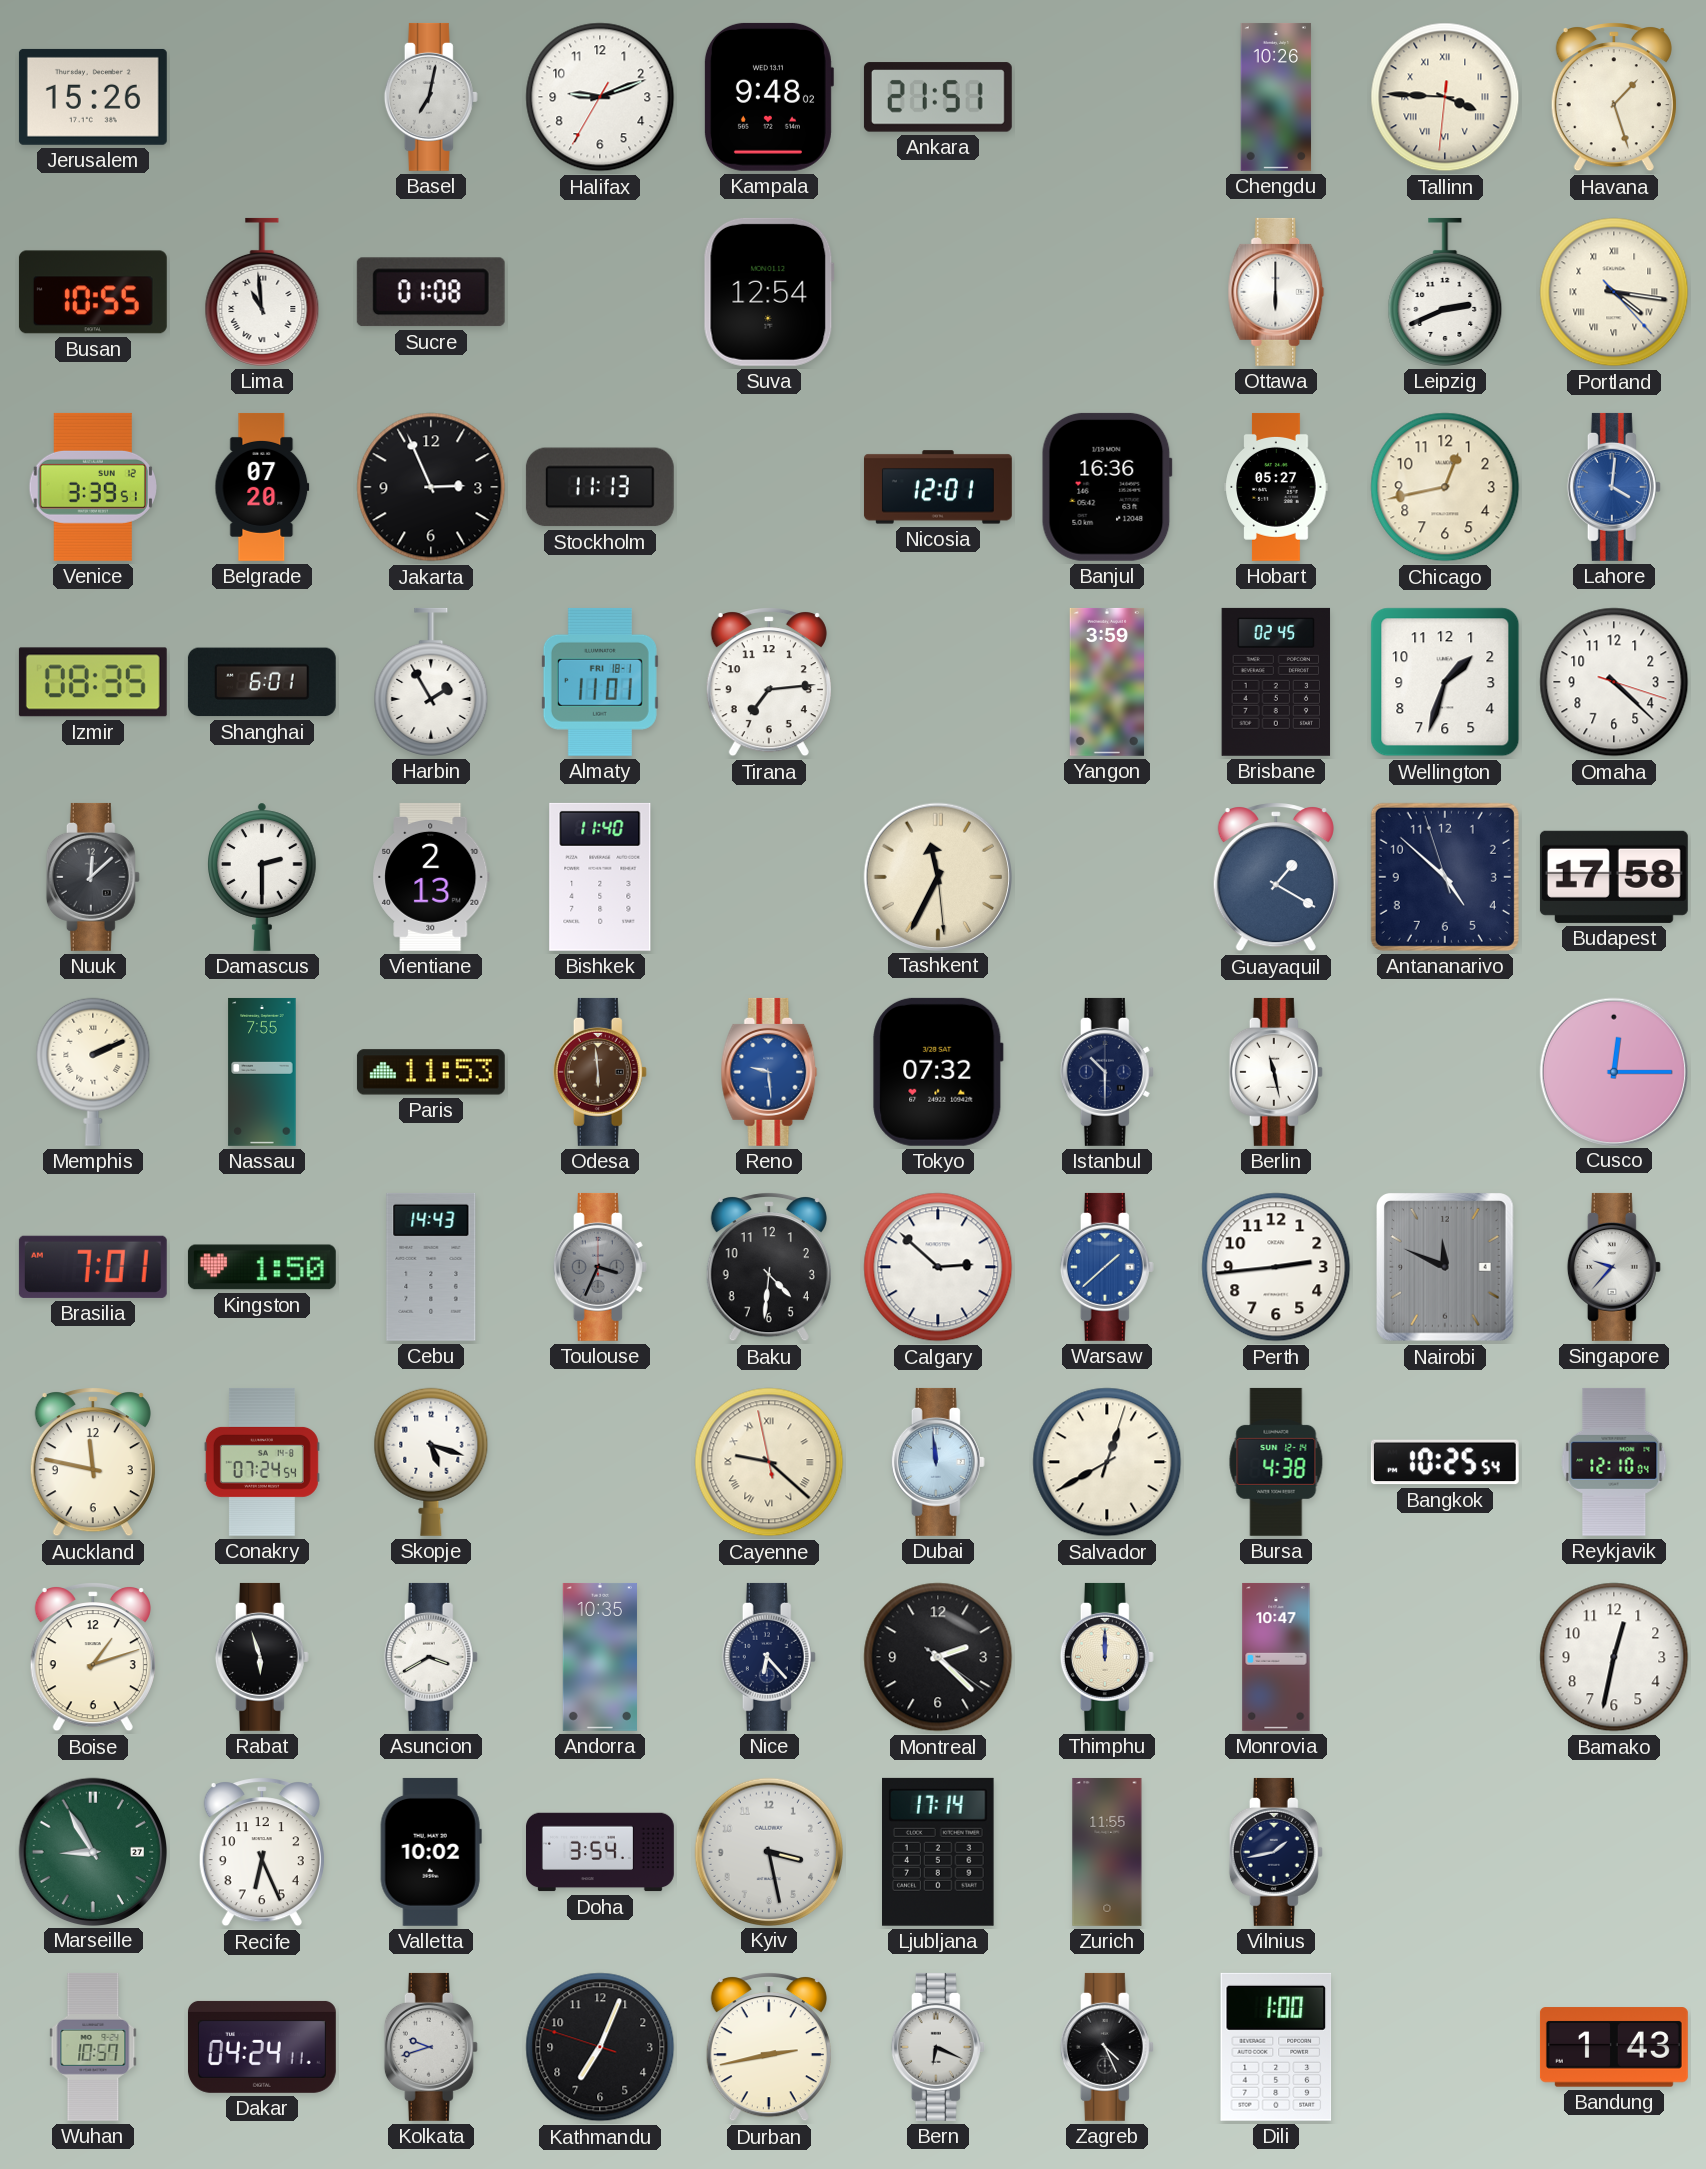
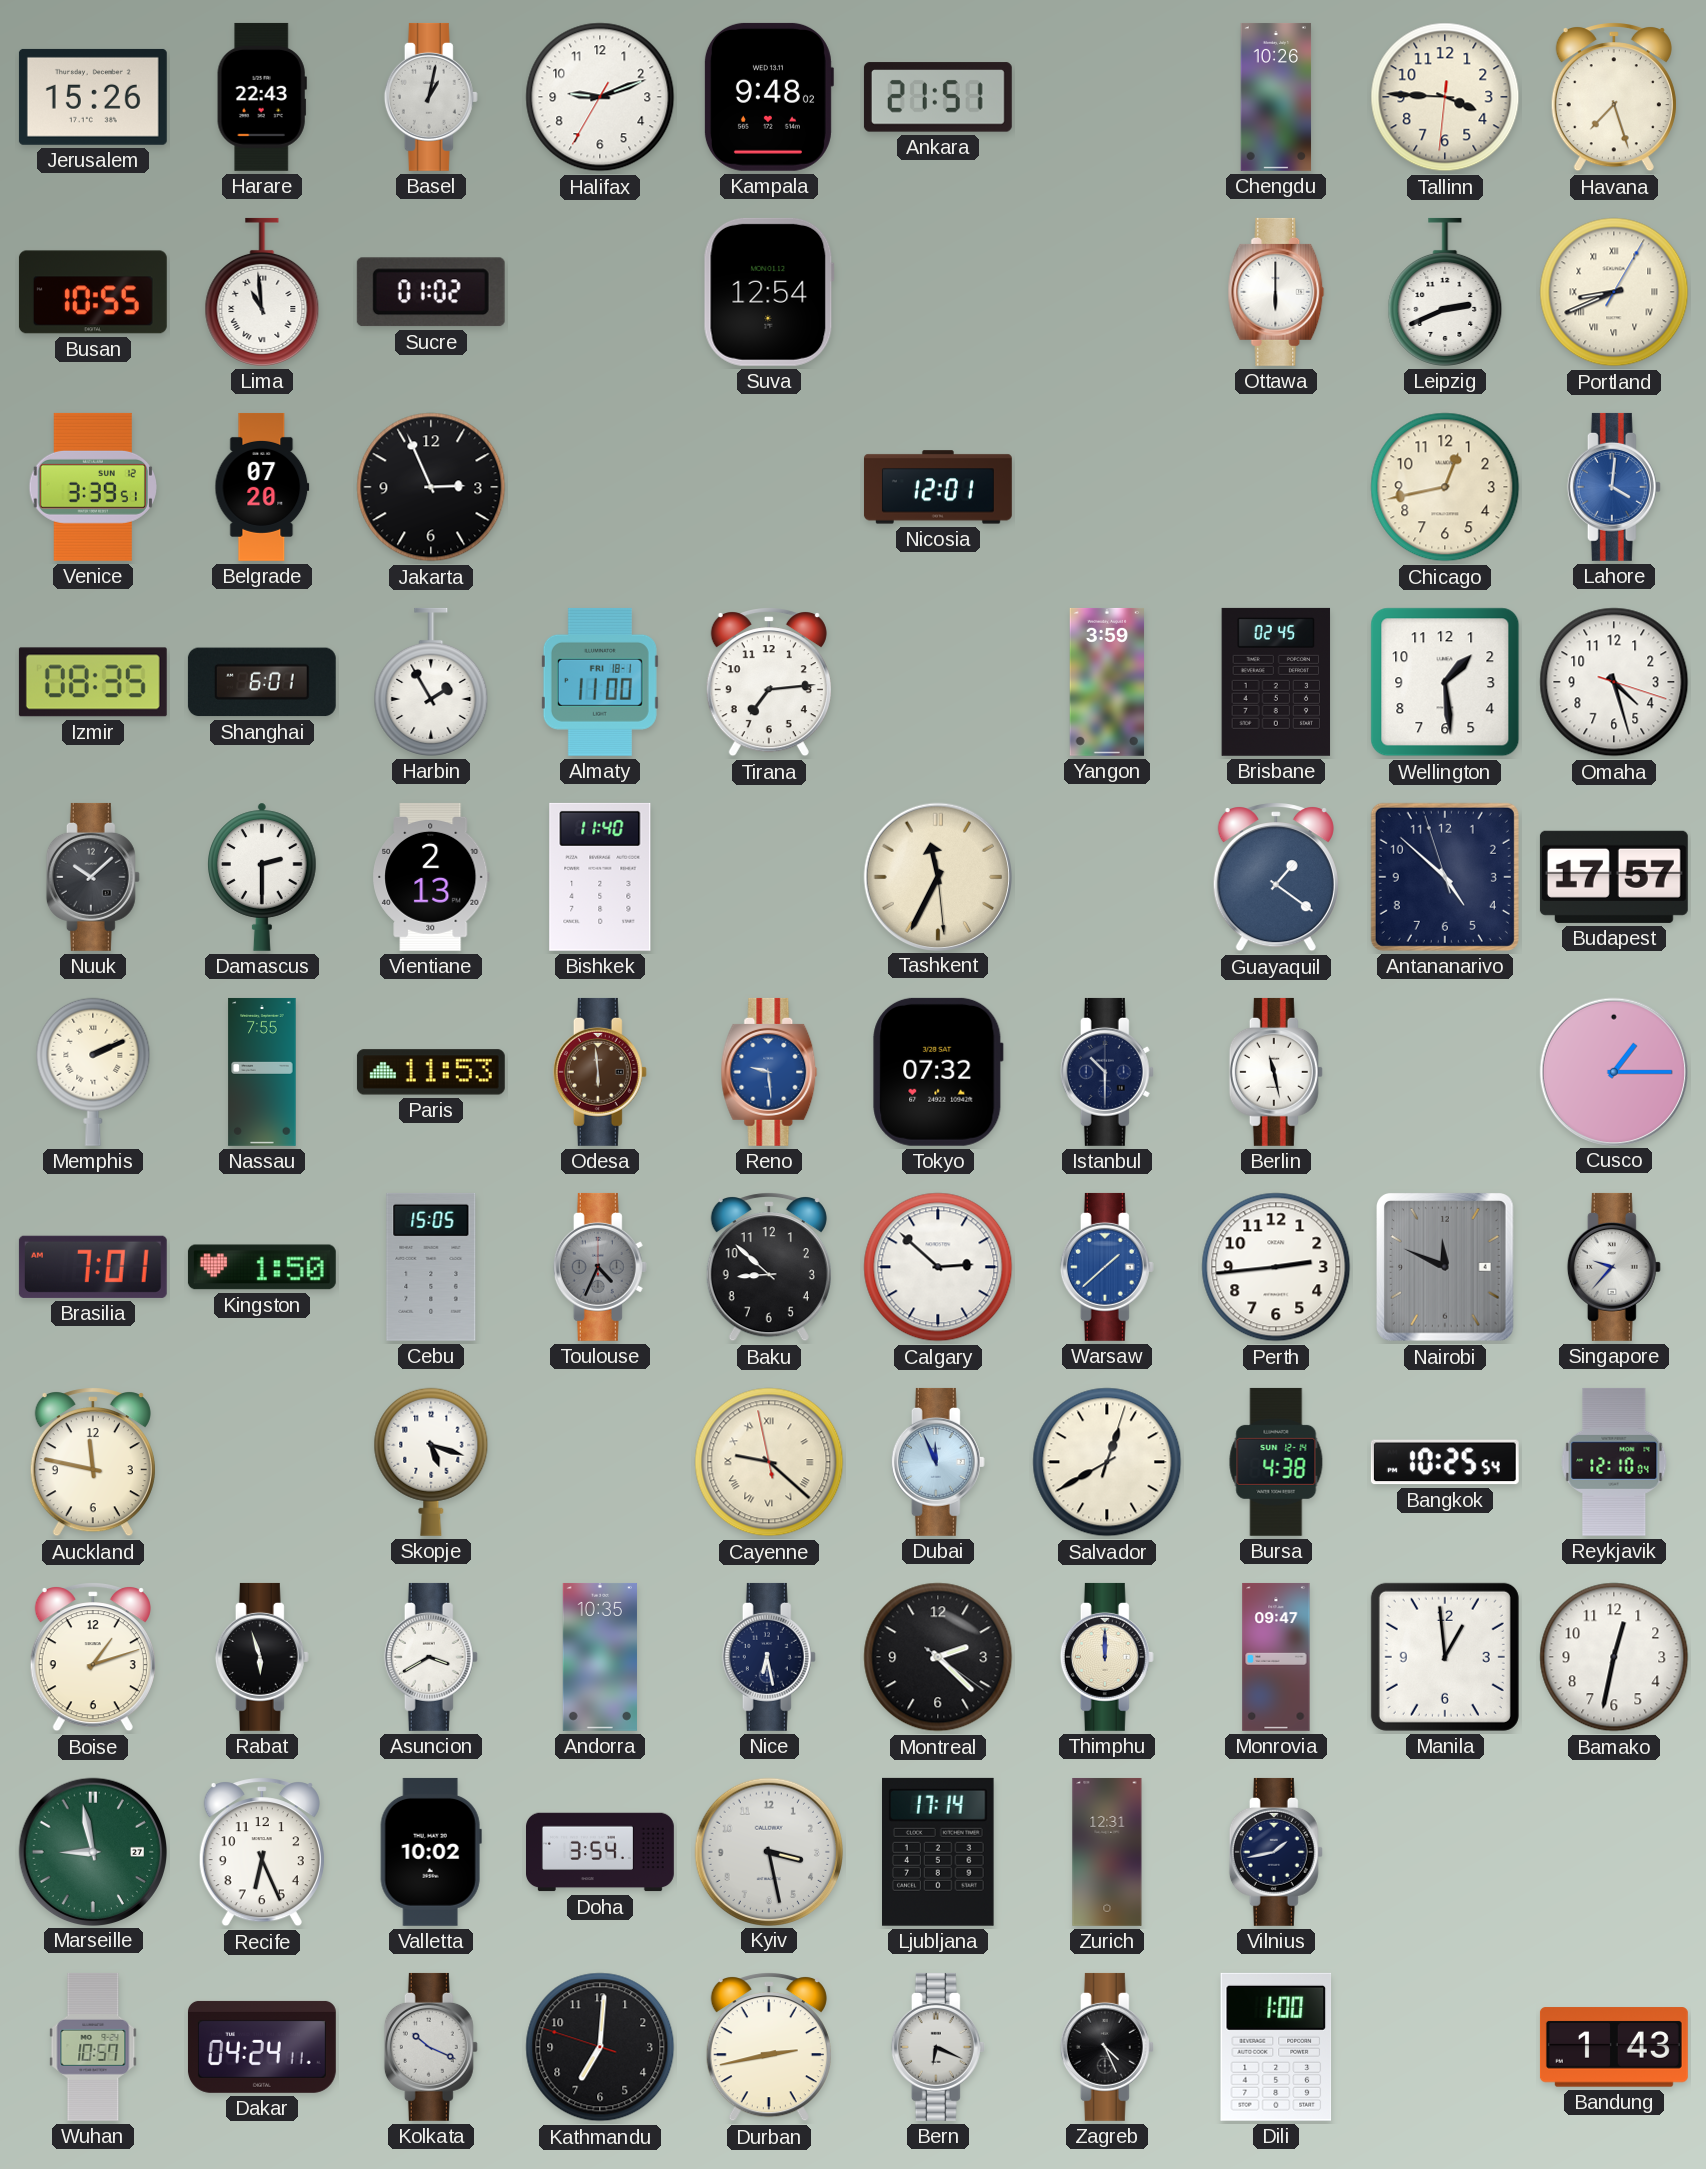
Harare: none -> 22:43
Basel: 7:02 -> 1:02
Tallinn numerals: Roman -> Arabic
Havana: 1:27 -> 7:27
Sucre: 01:08 -> 01:02
Portland: 4:16 -> 8:41
Stockholm: 11:13 -> none
Banjul: 16:36 -> none
Hobart: 05:27 -> none
Almaty: 11:01 -> 11:00
Wellington: 1:33 -> 1:29
Omaha: 4:22 -> 4:27
Nuuk: 12:08 -> 10:08
Guayaquil: 1:20 -> 1:21
Budapest: 17:58 -> 17:57
Cusco: 12:15 -> 1:15
Cebu: 14:43 -> 15:05
Toulouse: 3:34 -> 4:34
Baku: 4:31 -> 8:52
Conakry: 07:24 -> none
Dubai: 11:59 -> 11:56
Nice: 6:23 -> 6:28
Monrovia: 10:47 -> 09:47
Manila: none -> 12:59
Marseille: 8:55 -> 8:58
Zurich: 11:55 -> 12:31
Kolkata: 9:42 -> 10:19
Kathmandu: 7:03 -> 7:00
